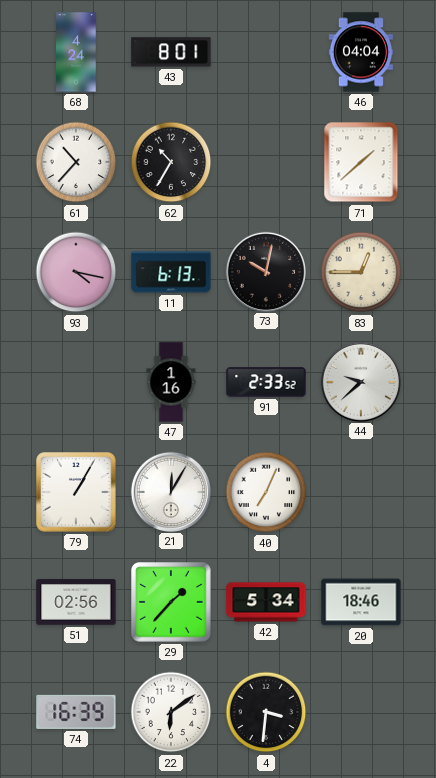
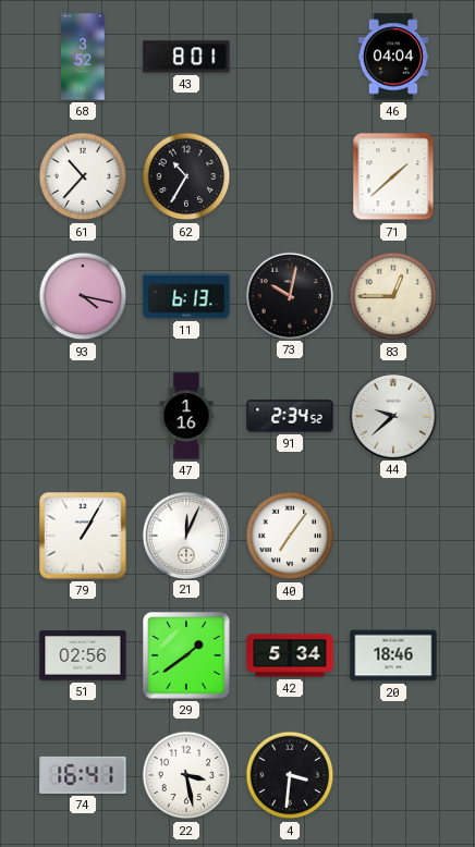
68: 4:24 -> 3:52
91: 2:33 -> 2:34
21: 12:05 -> 12:04
40: 7:04 -> 7:06
29: 1:37 -> 1:39
74: 16:39 -> 16:41
22: 6:09 -> 3:28
